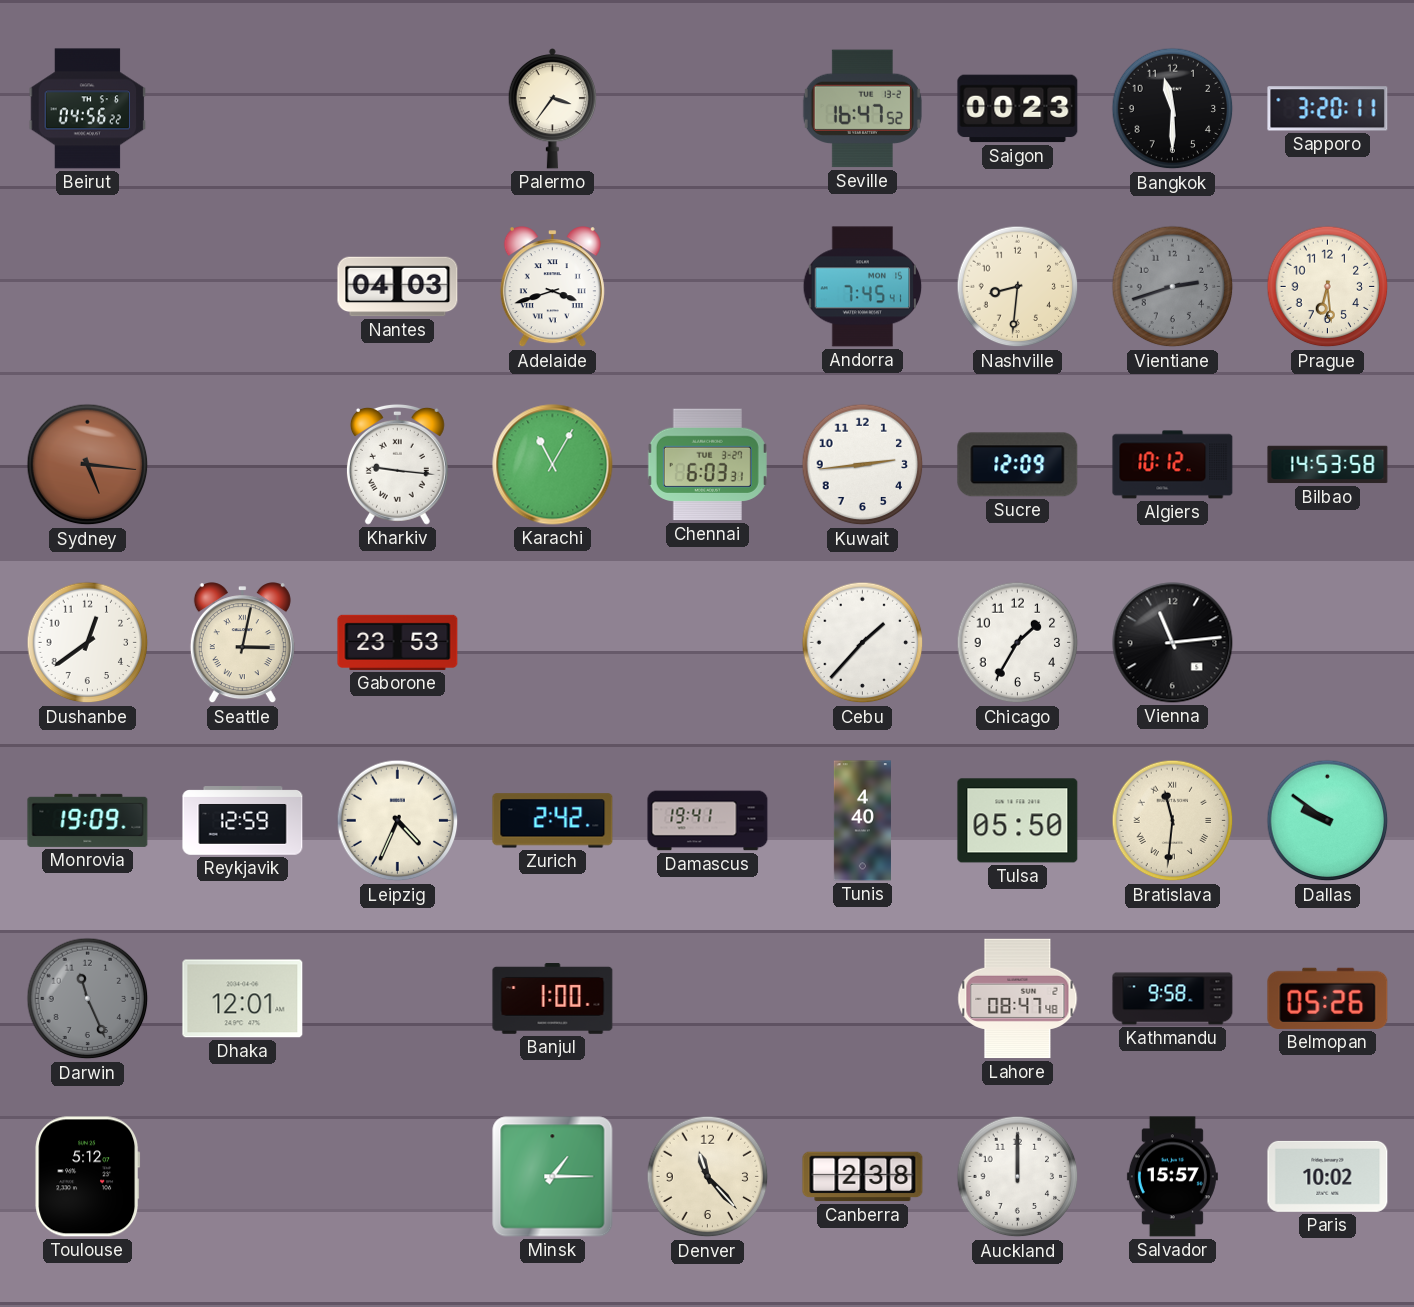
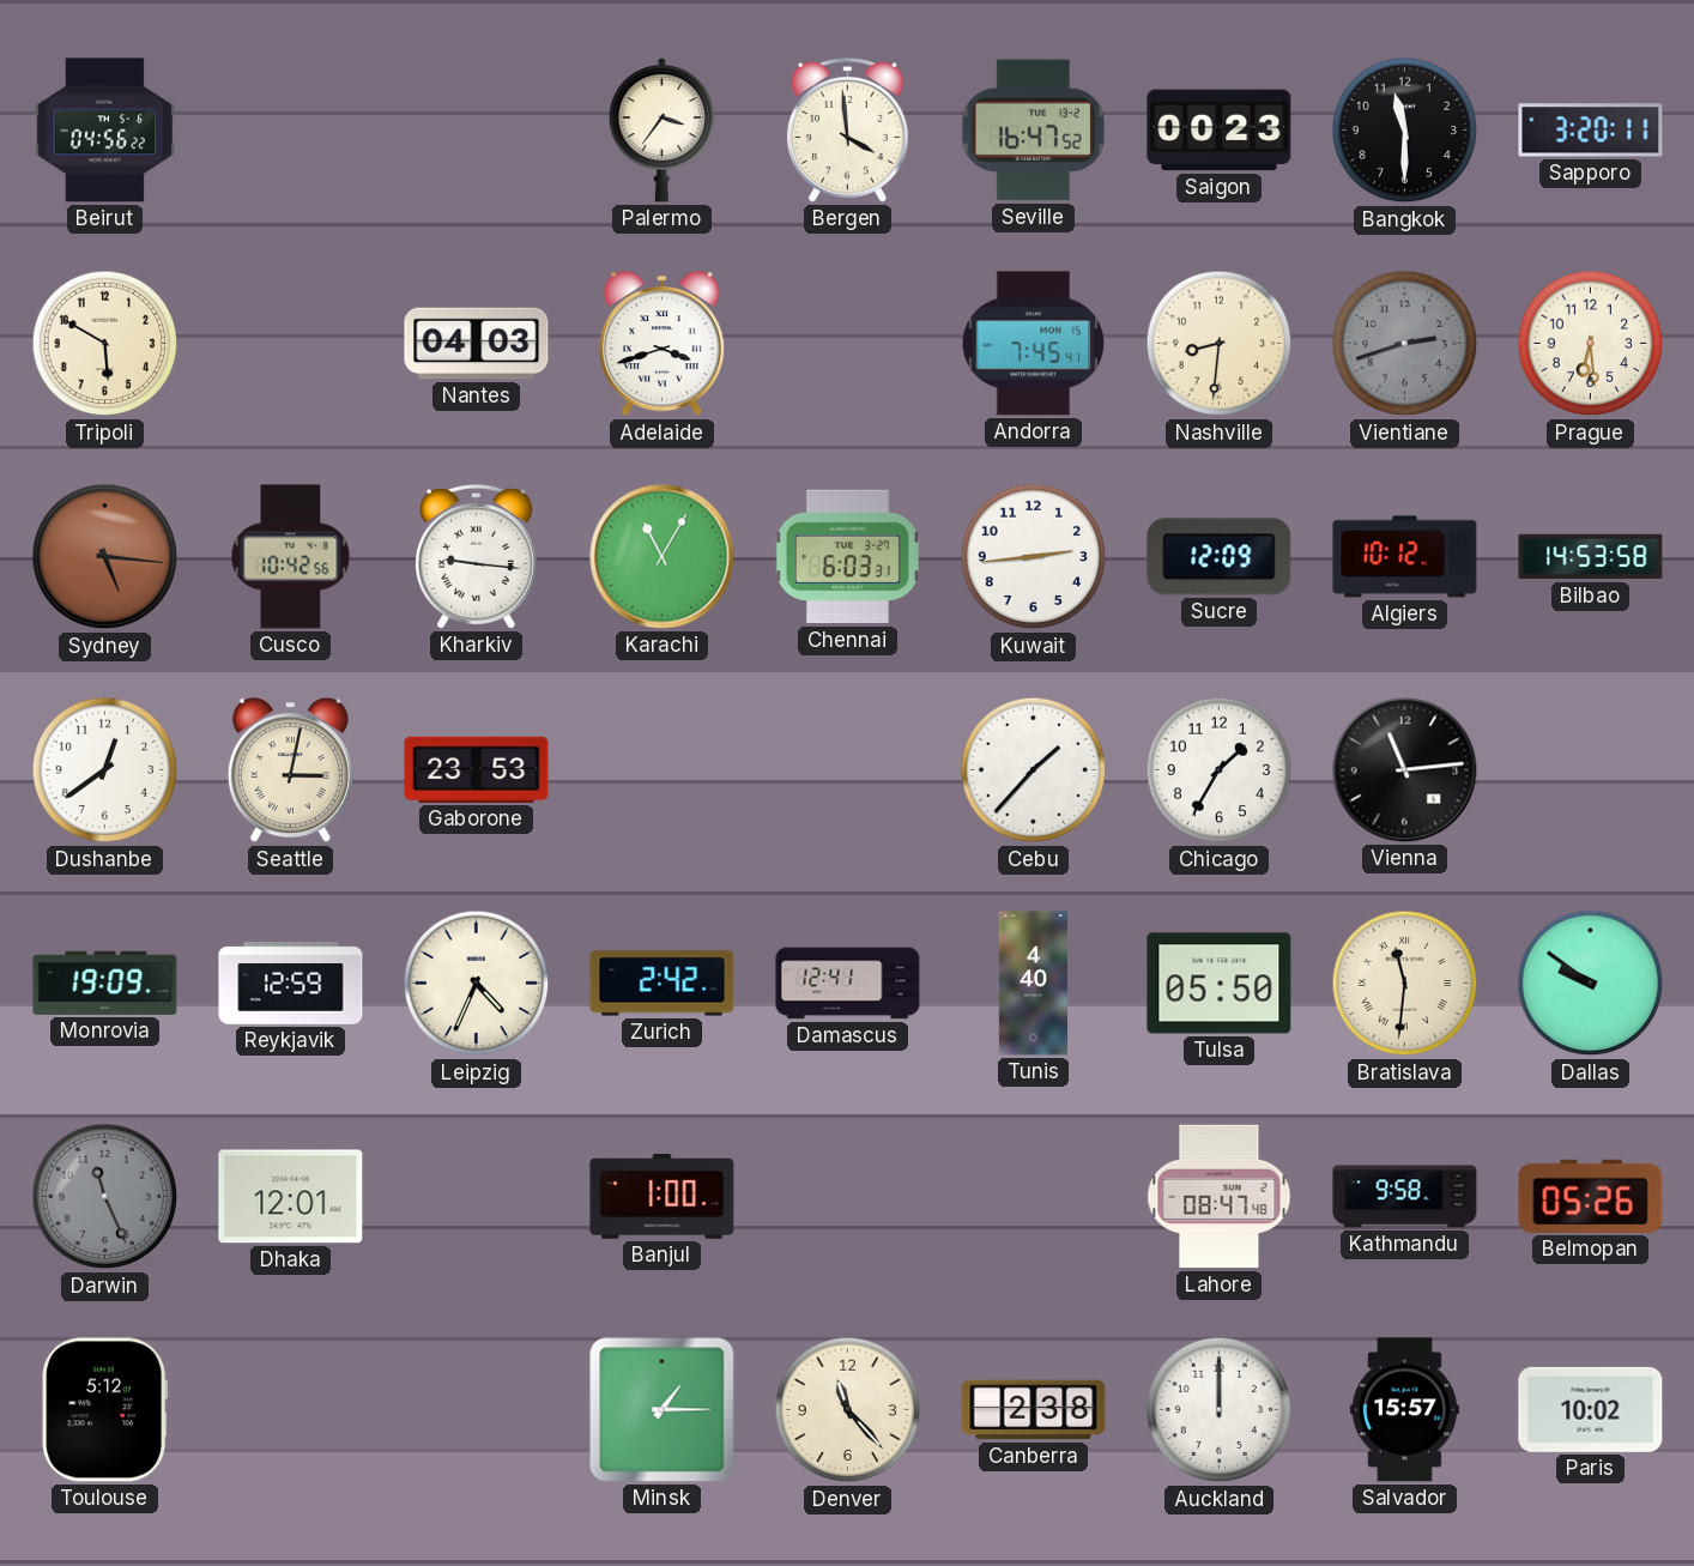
Bergen: none -> 3:59
Tripoli: none -> 5:50
Cusco: none -> 10:42
Damascus: 19:41 -> 12:41
